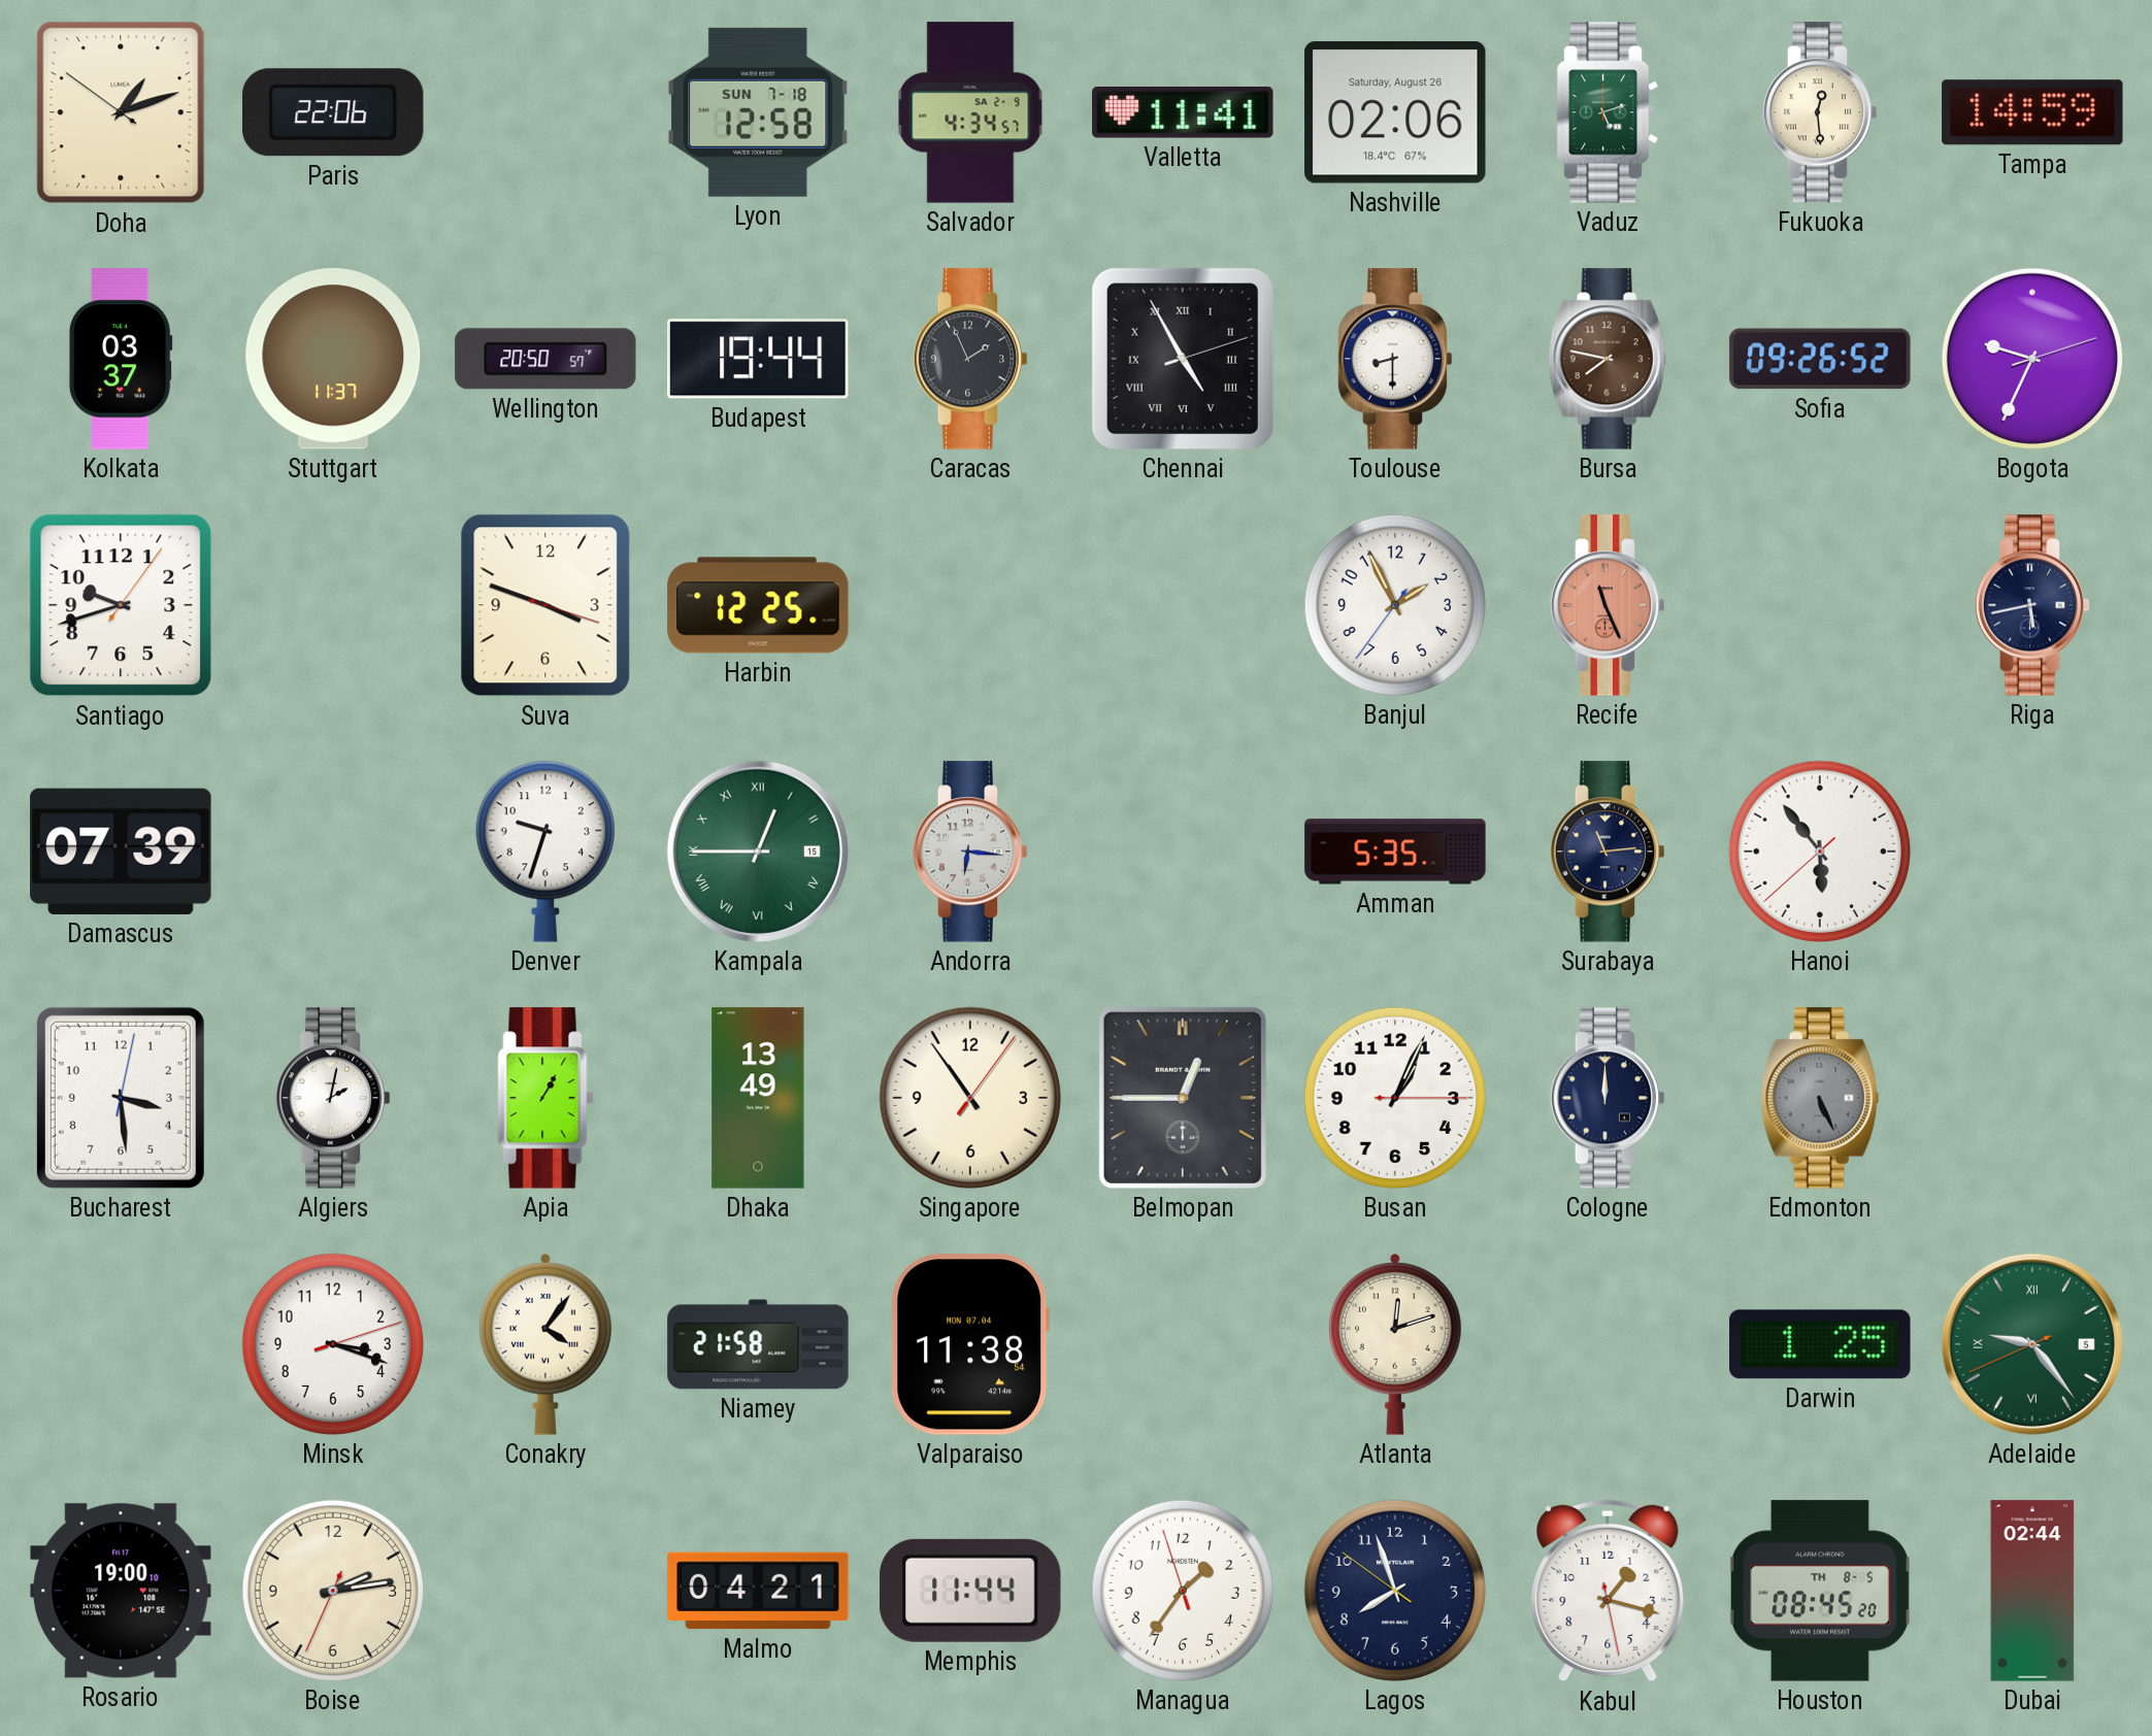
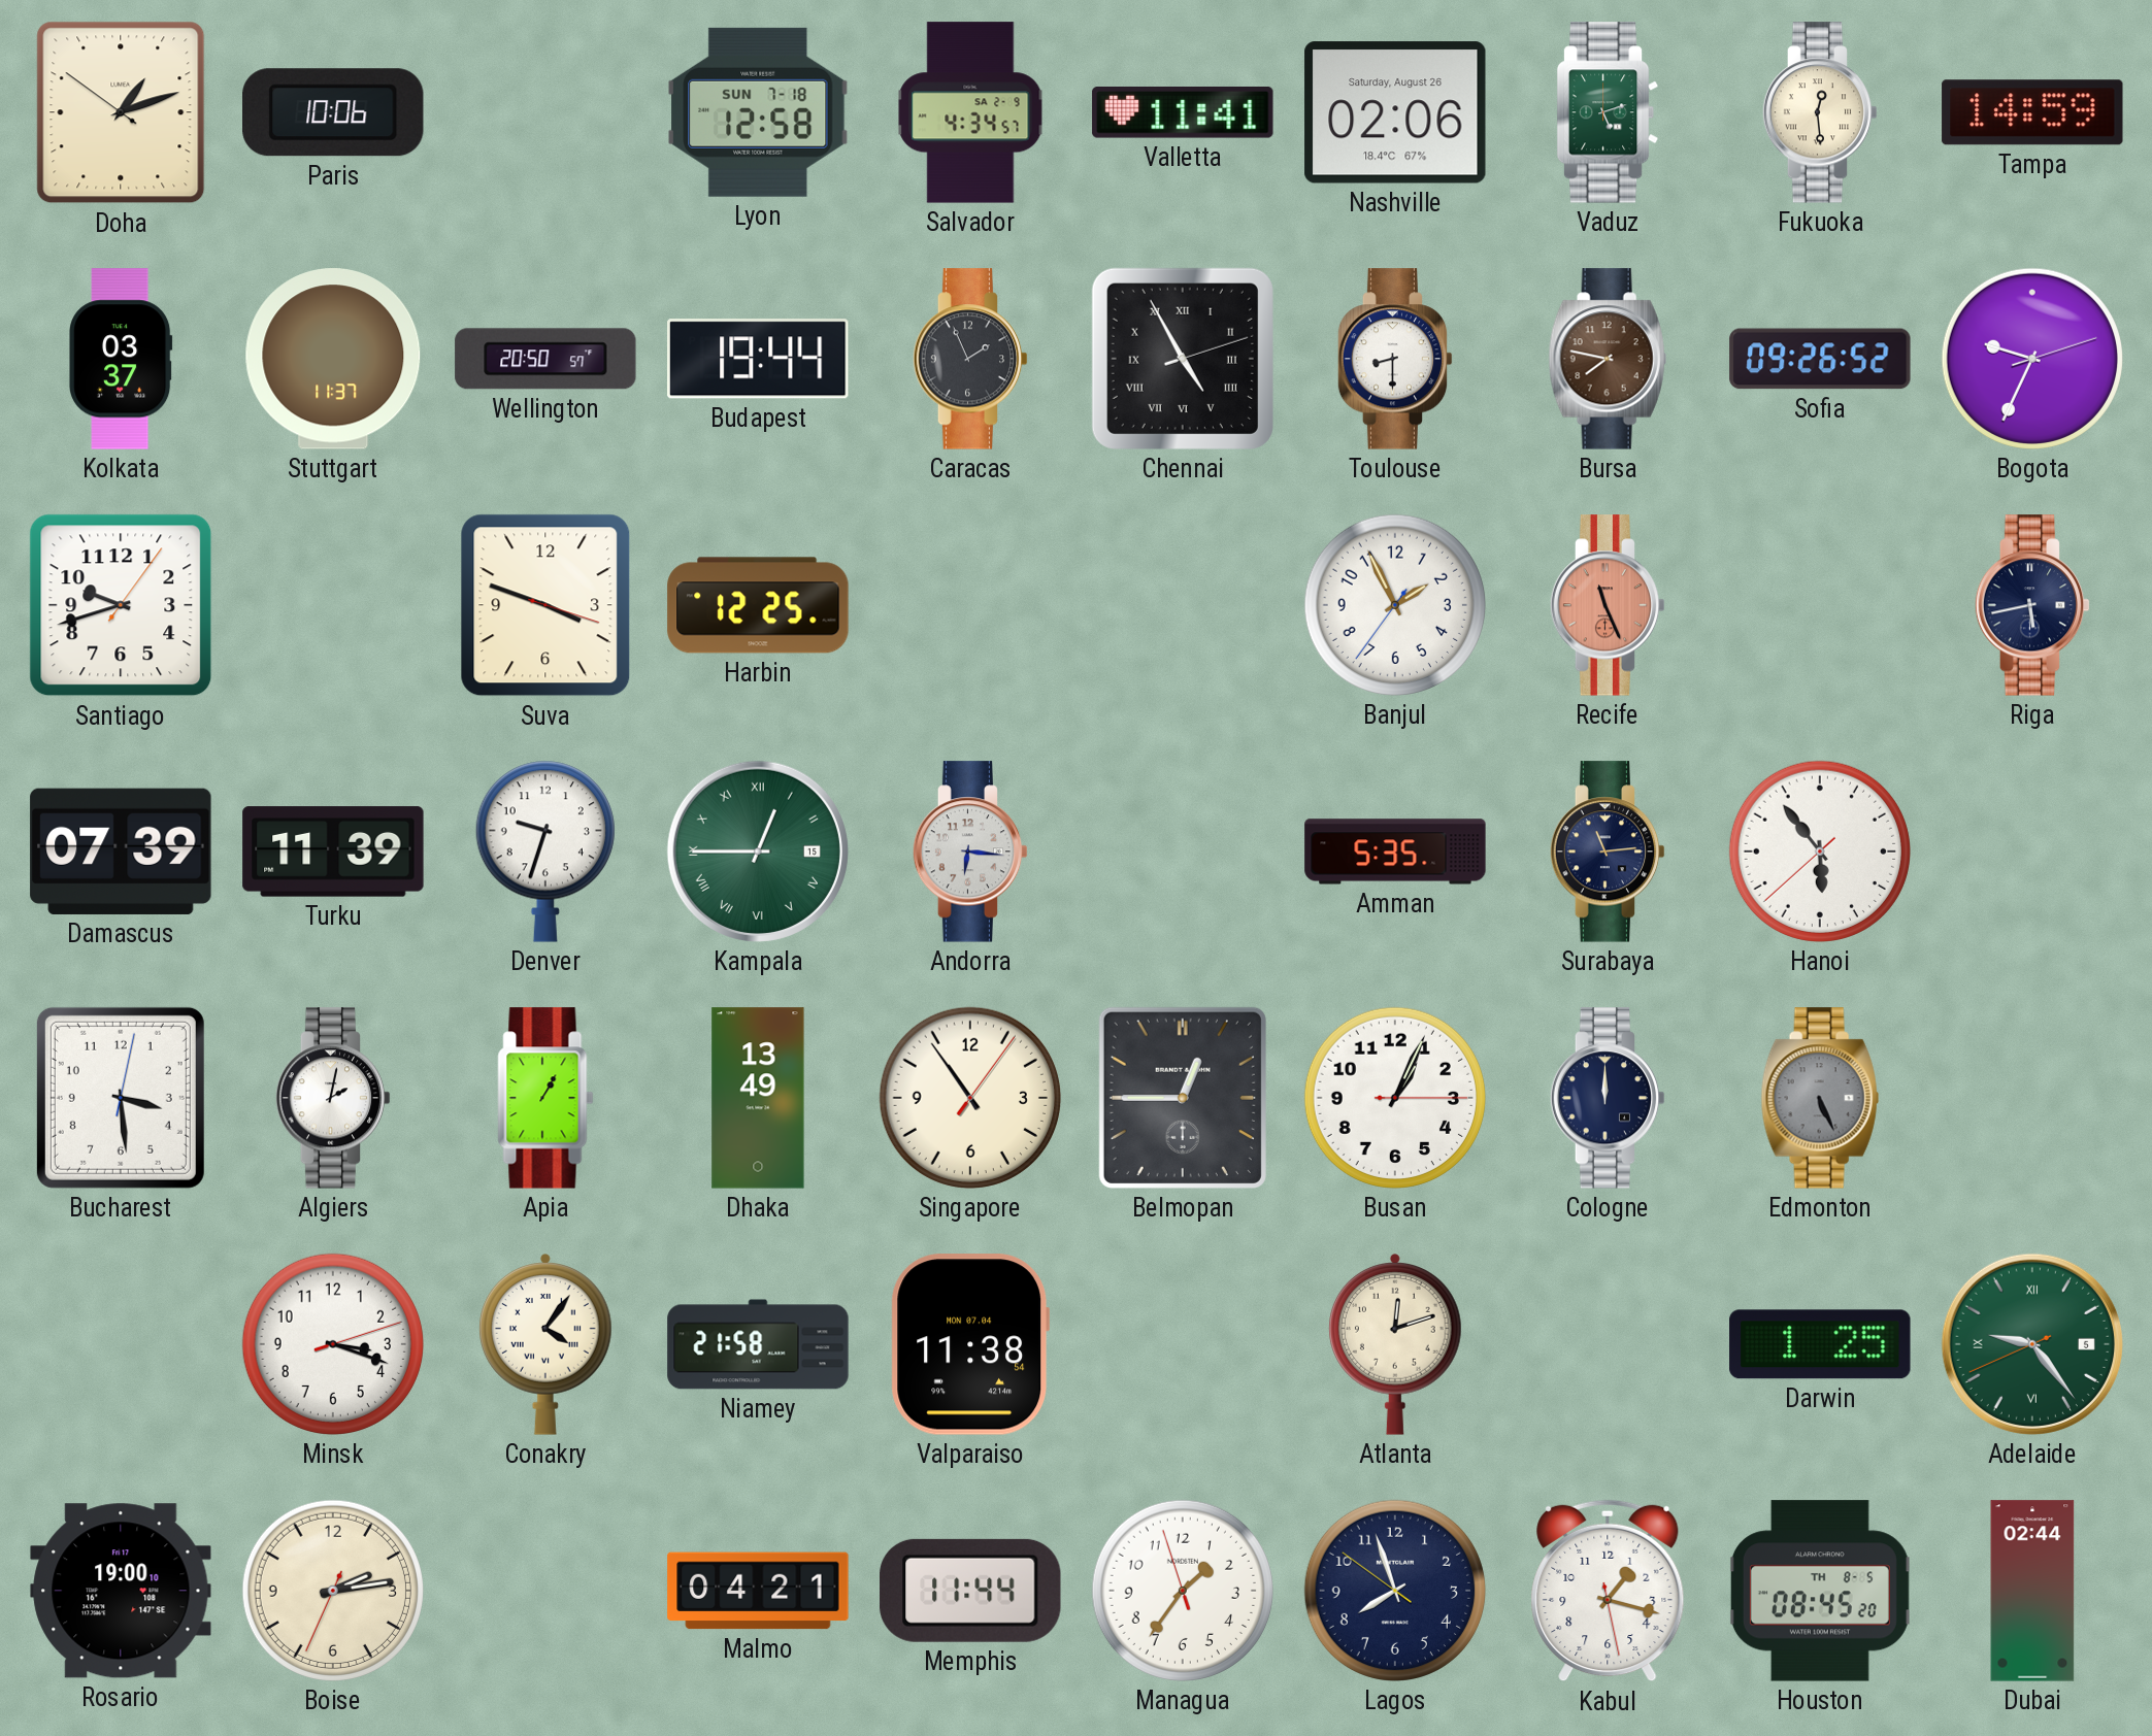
Paris: 22:06 -> 10:06
Turku: none -> 11:39
